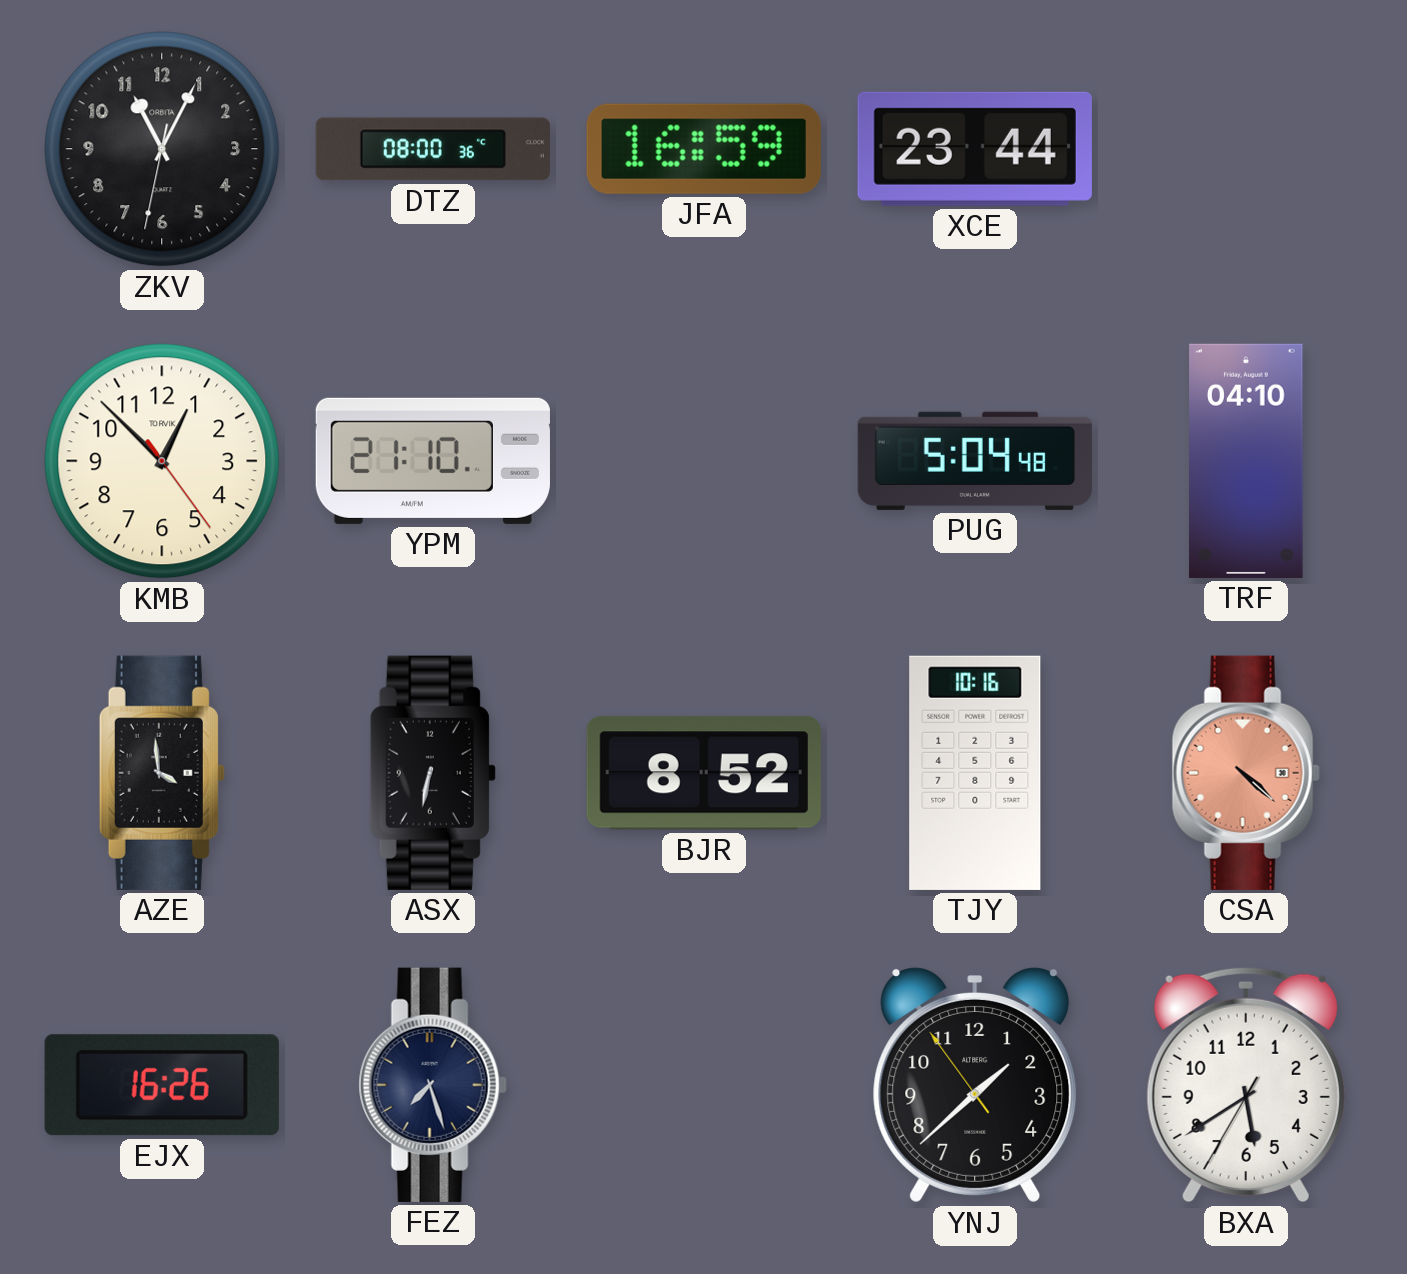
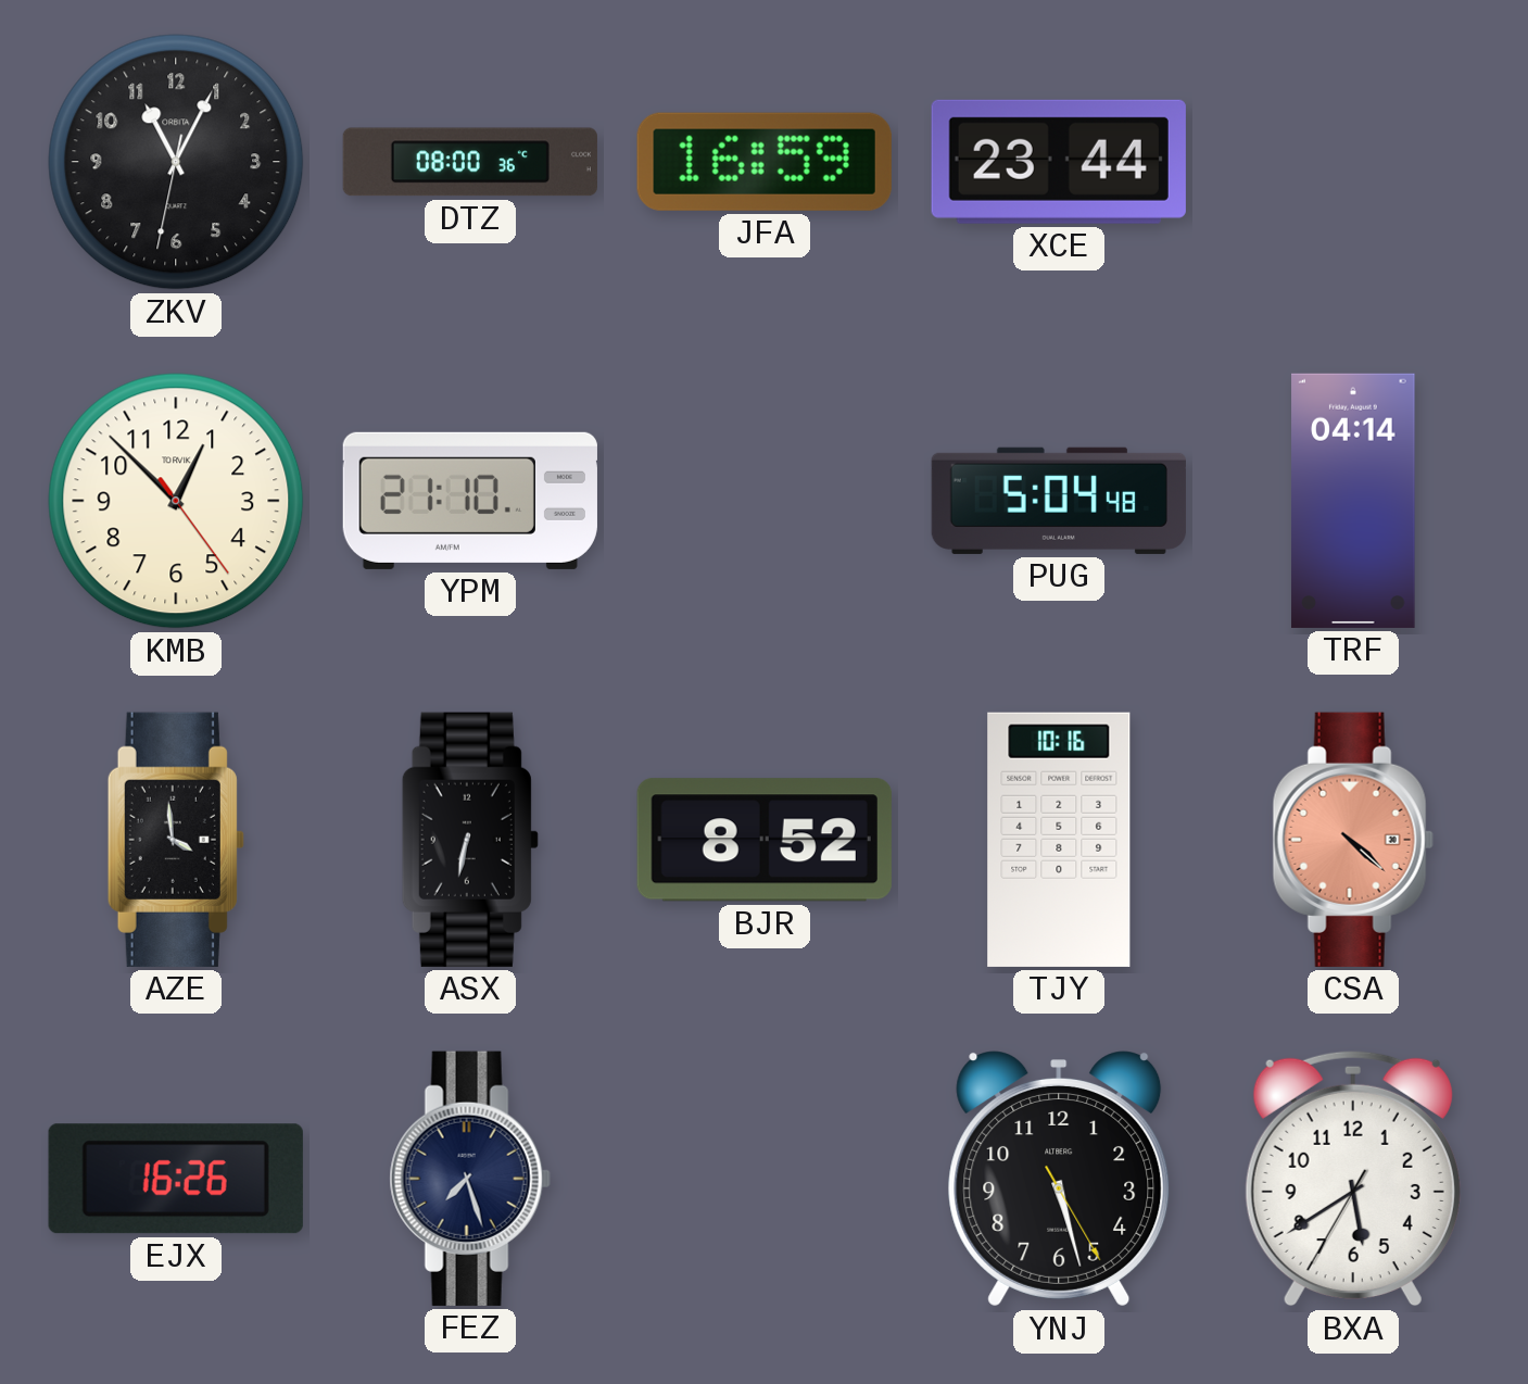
TRF: 04:10 -> 04:14
YNJ: 1:37 -> 5:27
